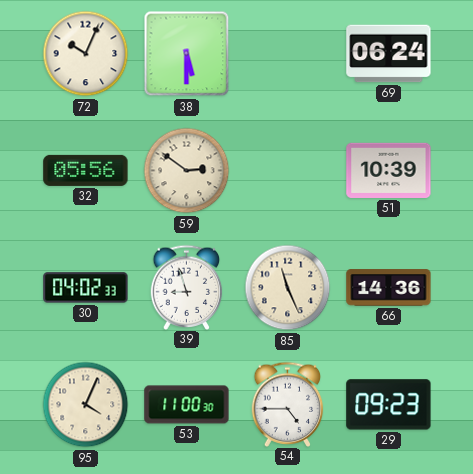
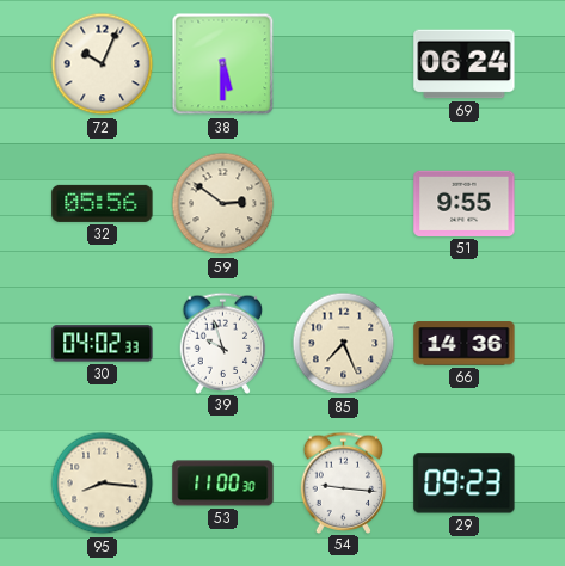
51: 10:39 -> 9:55
39: 8:57 -> 9:57
85: 11:26 -> 7:26
95: 4:04 -> 8:16
54: 4:45 -> 9:16
